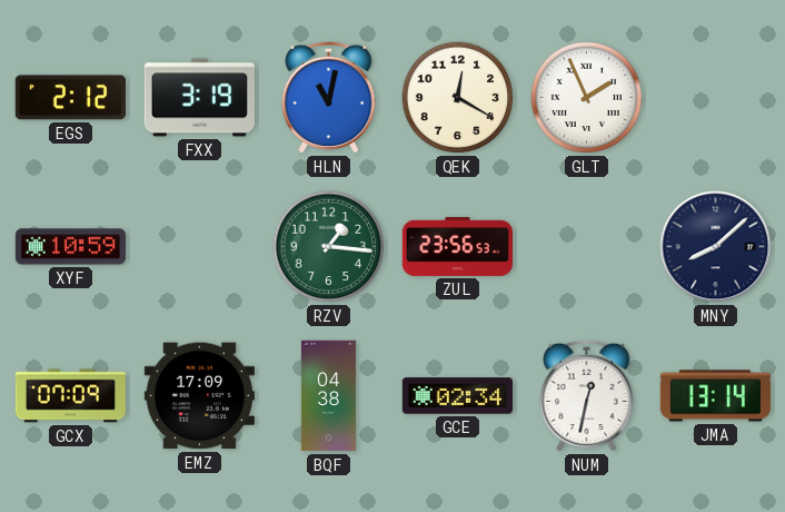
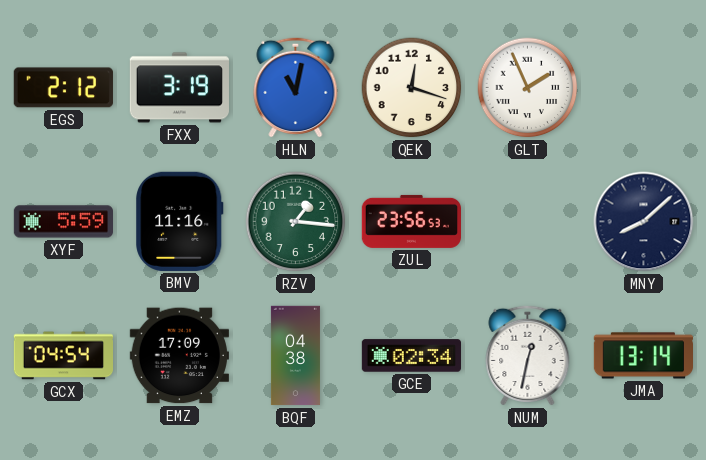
QEK: 12:20 -> 12:18
XYF: 10:59 -> 5:59
BMV: none -> 11:16
GCX: 07:09 -> 04:54
